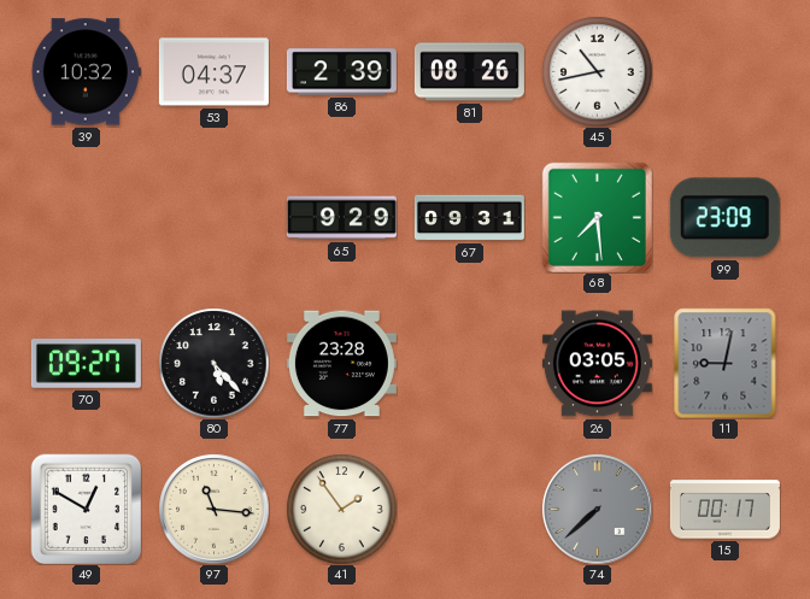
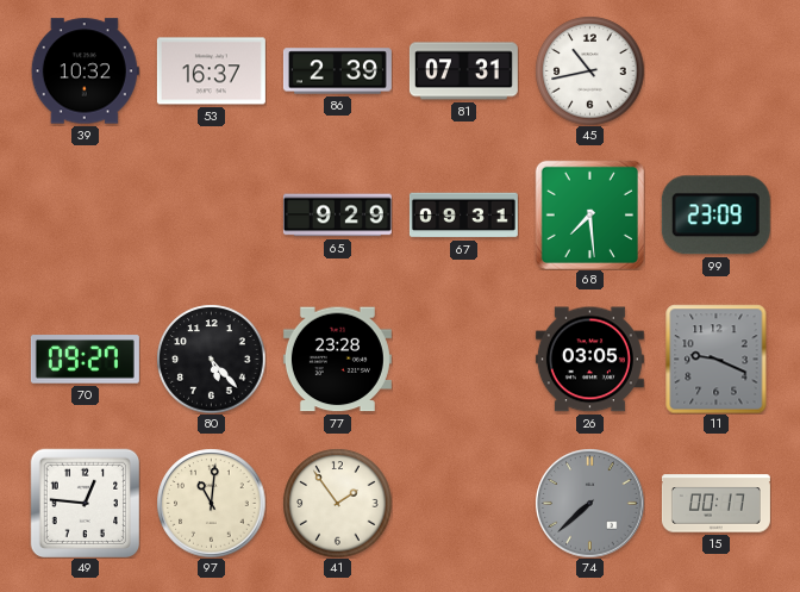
53: 04:37 -> 16:37
81: 08:26 -> 07:31
11: 9:02 -> 9:19
49: 12:50 -> 12:46
97: 11:16 -> 11:01
